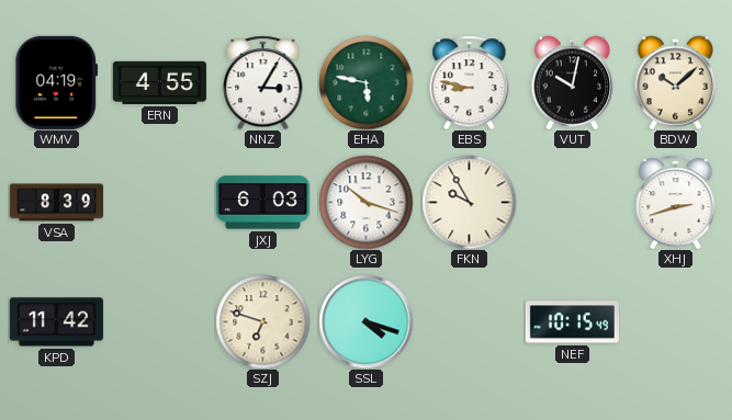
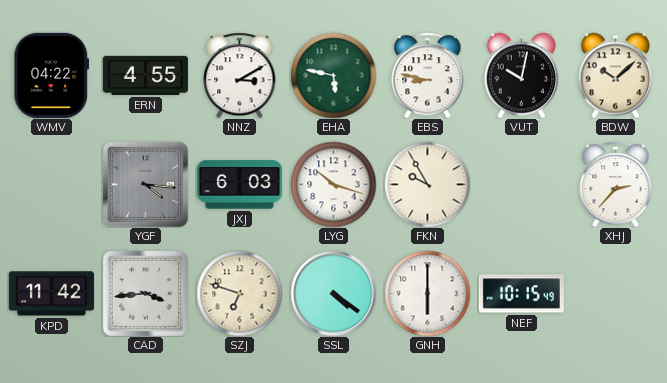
WMV: 04:19 -> 04:22
NNZ: 3:05 -> 3:10
VSA: 8:39 -> none
YGF: none -> 4:16
XHJ: 2:42 -> 2:37
CAD: none -> 3:44
SSL: 4:18 -> 4:21
GNH: none -> 6:00
